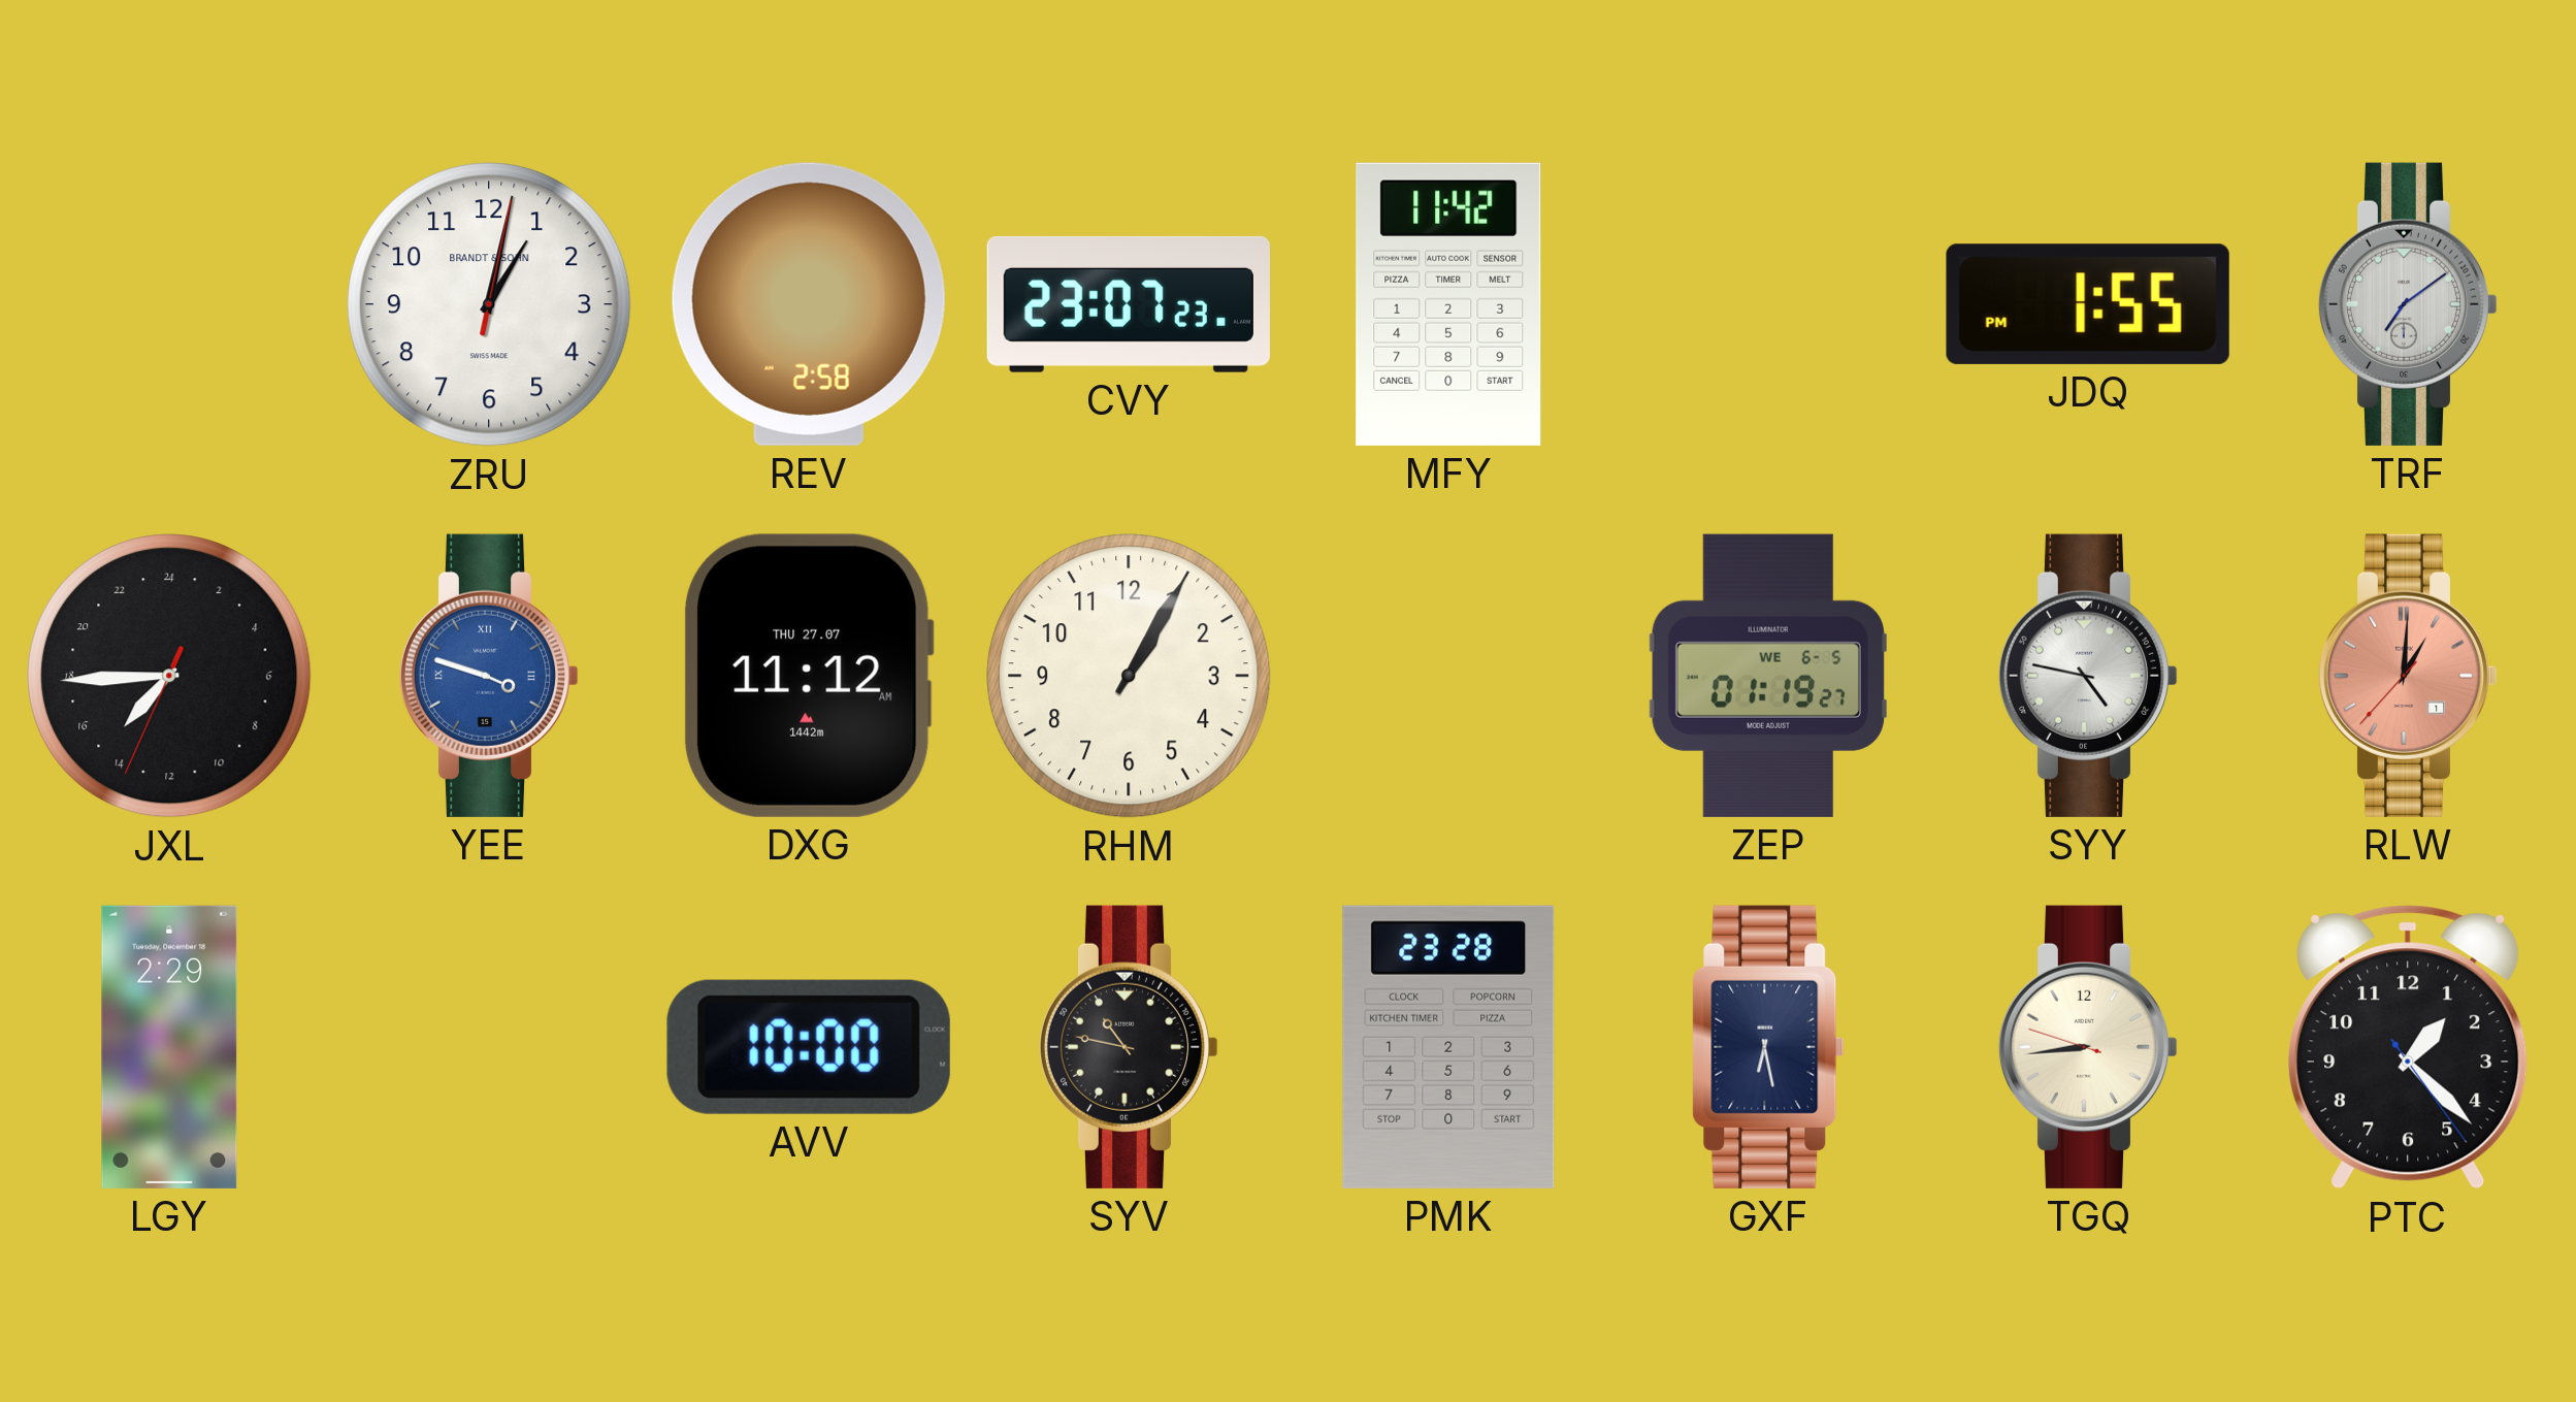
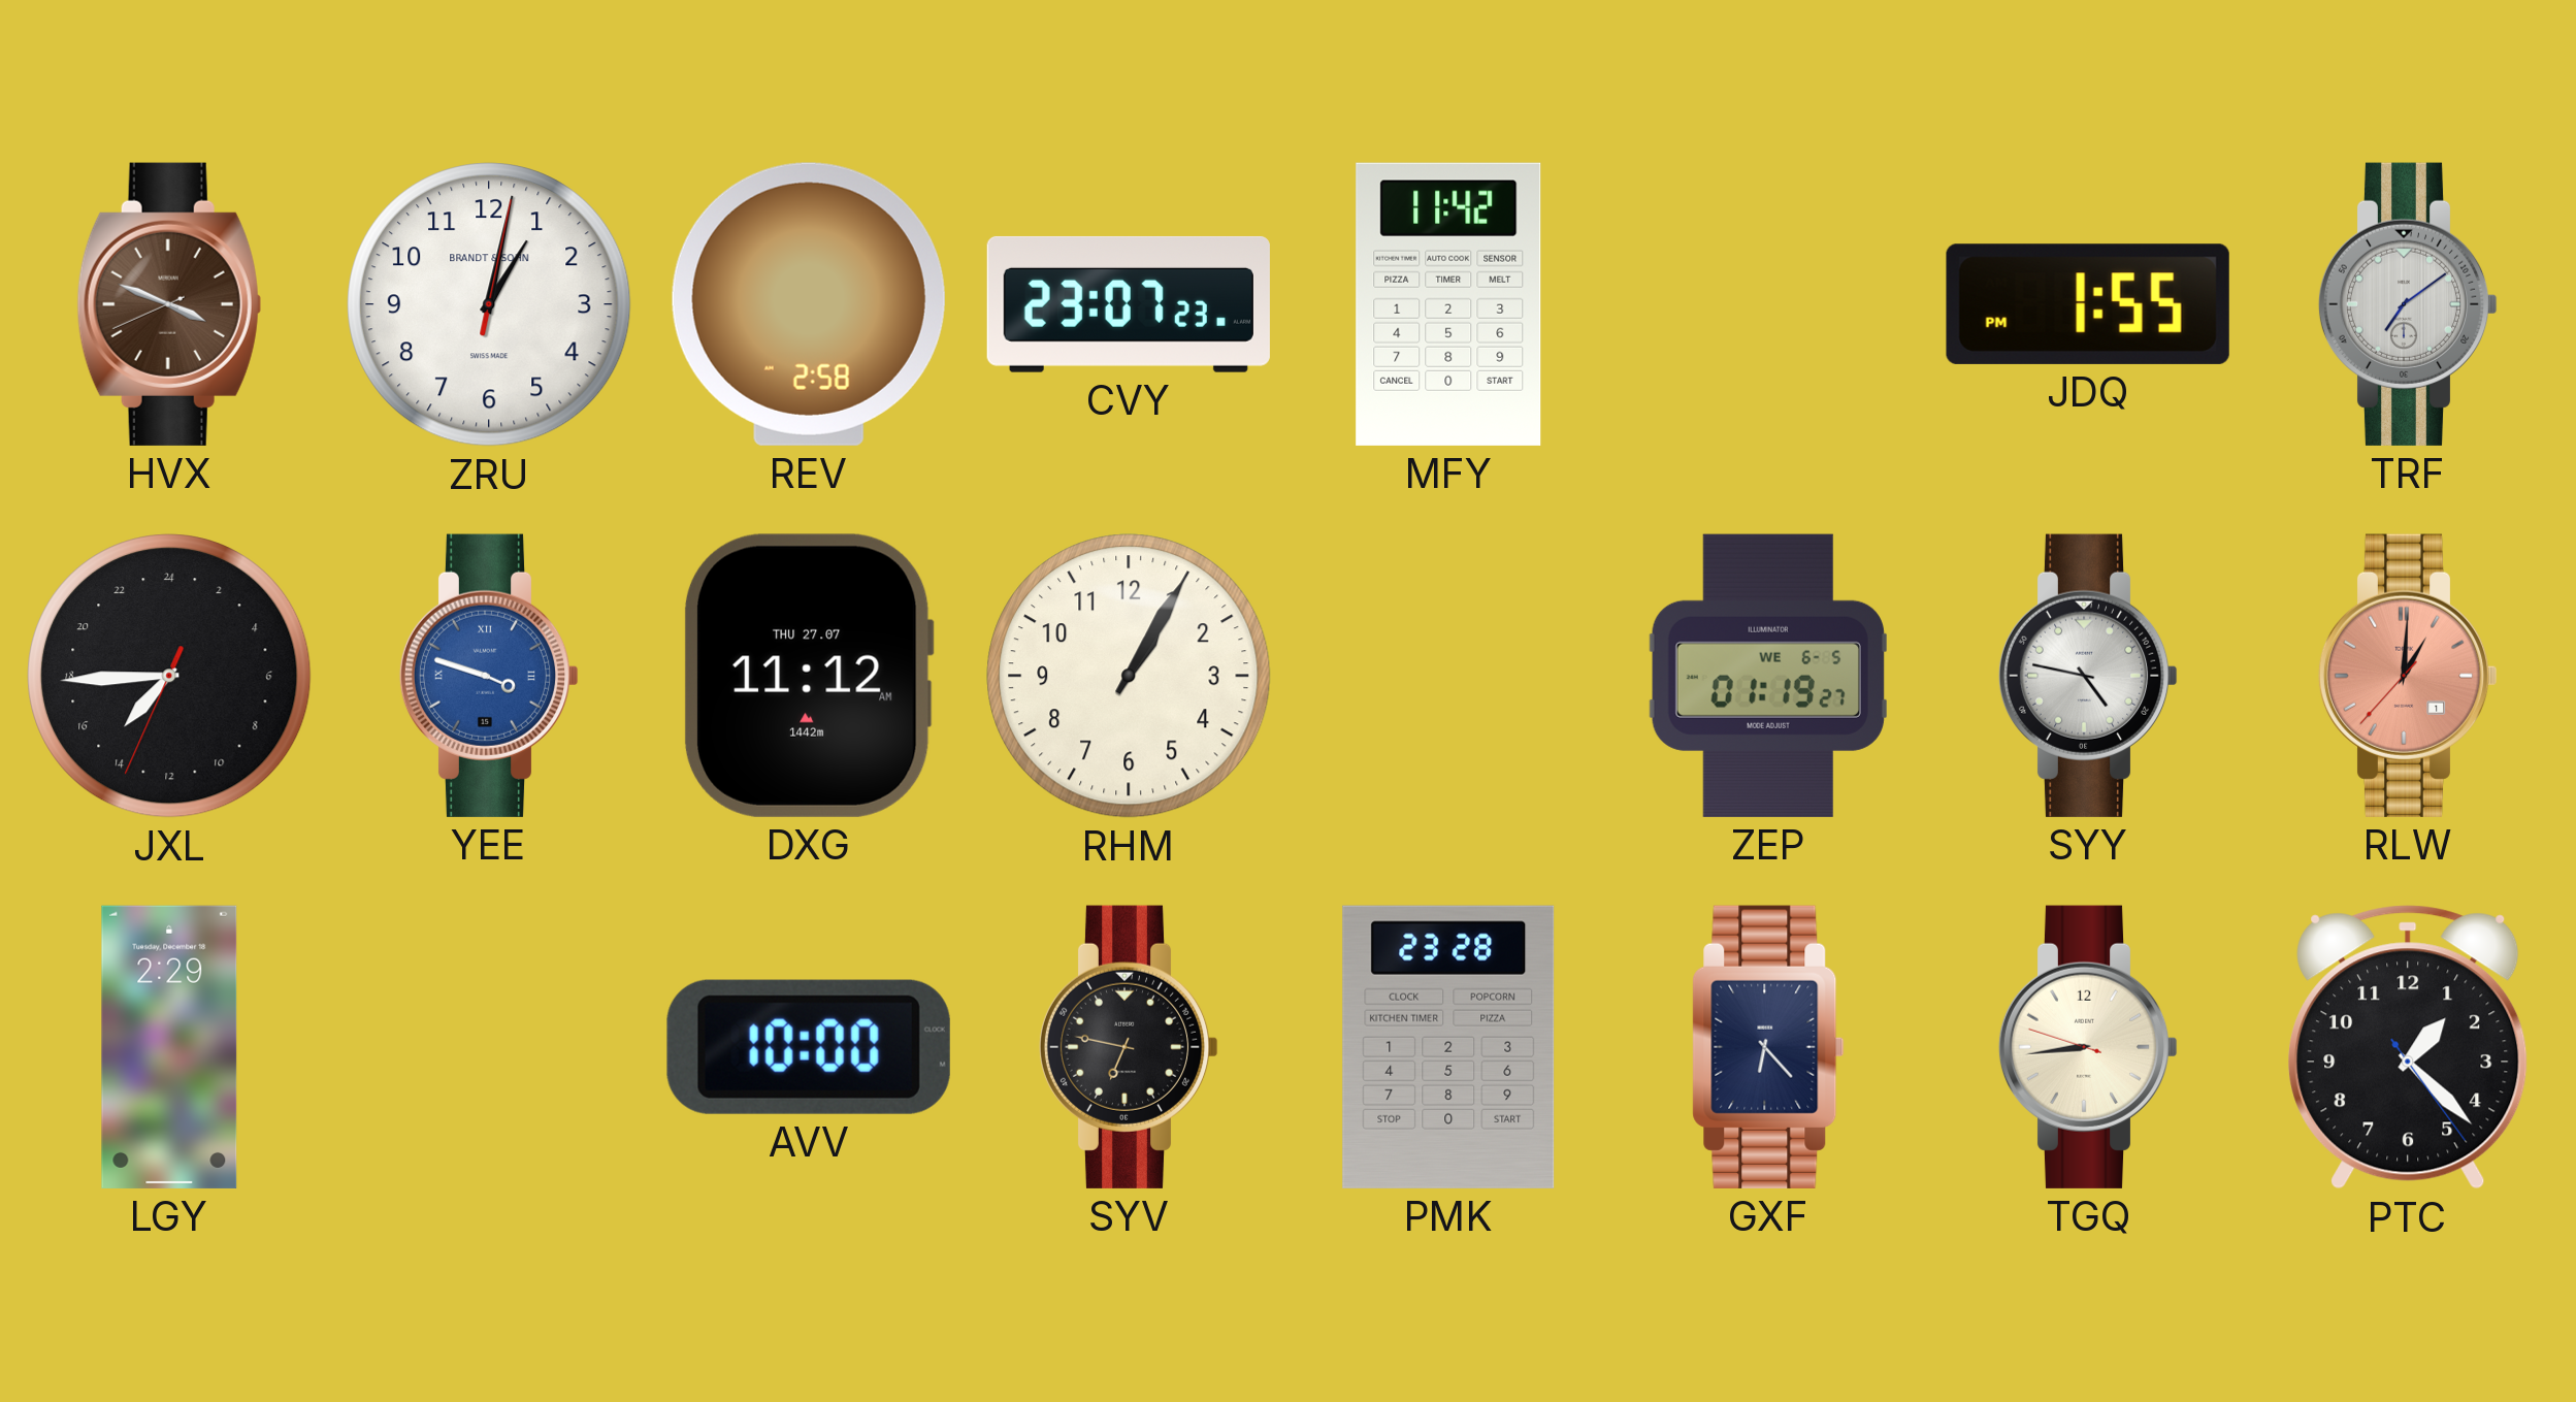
HVX: none -> 3:48
SYV: 10:47 -> 6:47
GXF: 6:28 -> 6:23
